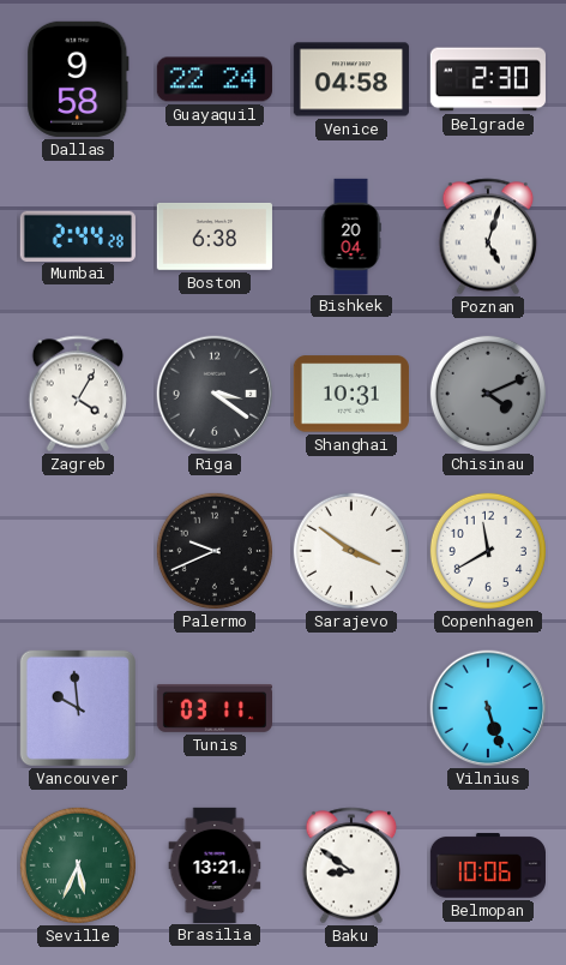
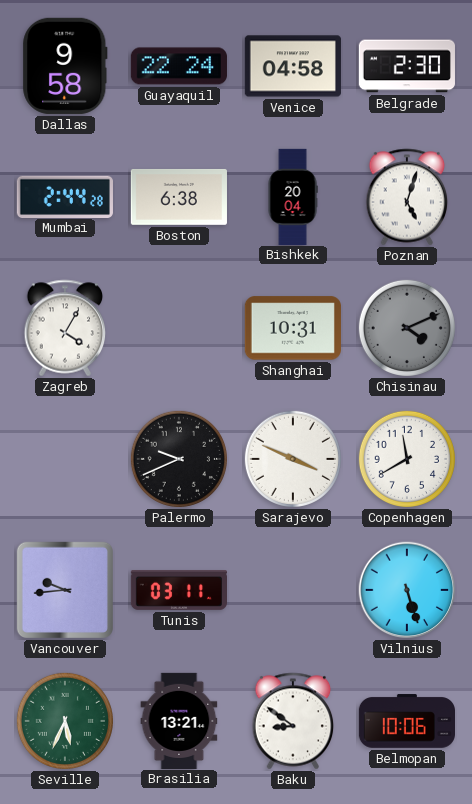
Riga: 3:21 -> none
Sarajevo: 3:51 -> 3:49
Vancouver: 9:59 -> 9:44
